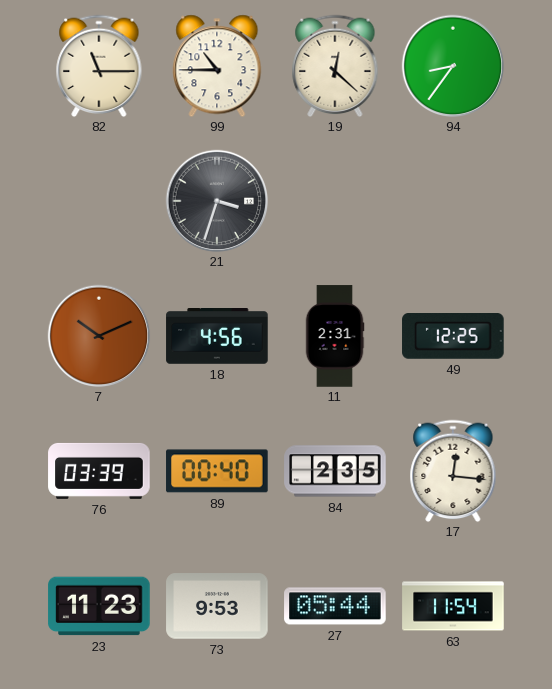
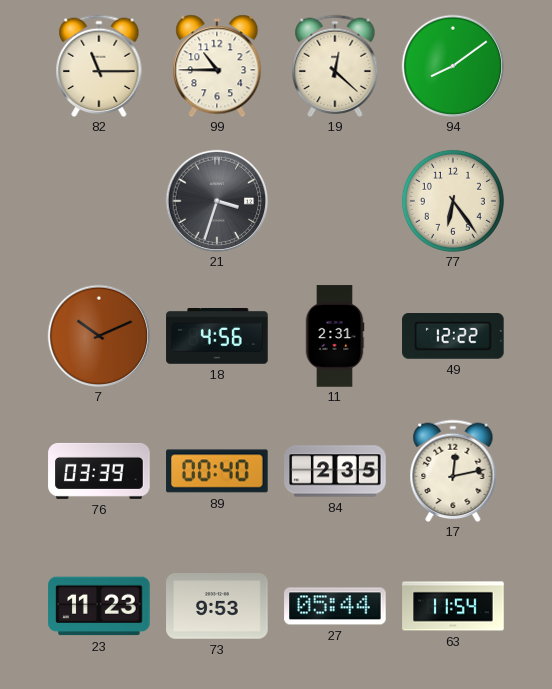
94: 8:36 -> 8:09
77: none -> 6:24
49: 12:25 -> 12:22
17: 12:16 -> 12:13
